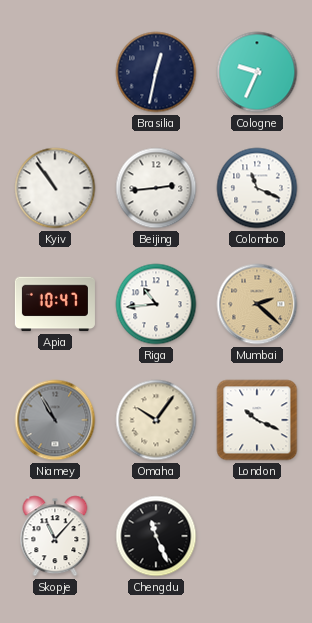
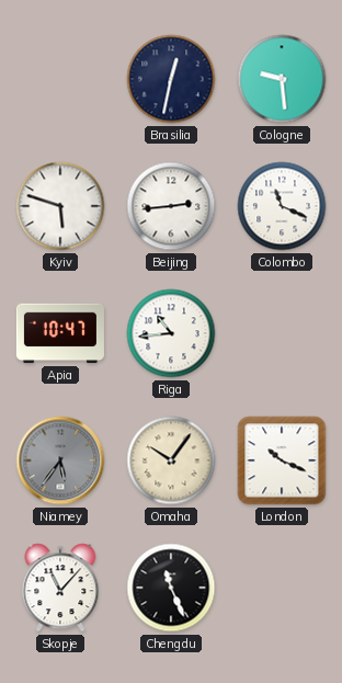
Cologne: 9:34 -> 9:29
Kyiv: 10:54 -> 5:48
Mumbai: 2:22 -> none
Niamey: 10:55 -> 5:36
